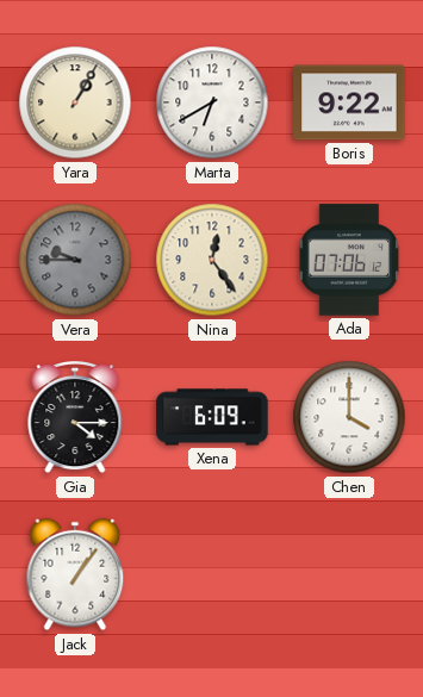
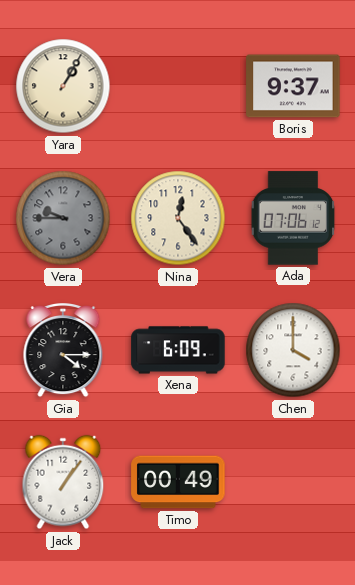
Marta: 6:40 -> none
Boris: 9:22 -> 9:37
Timo: none -> 00:49
